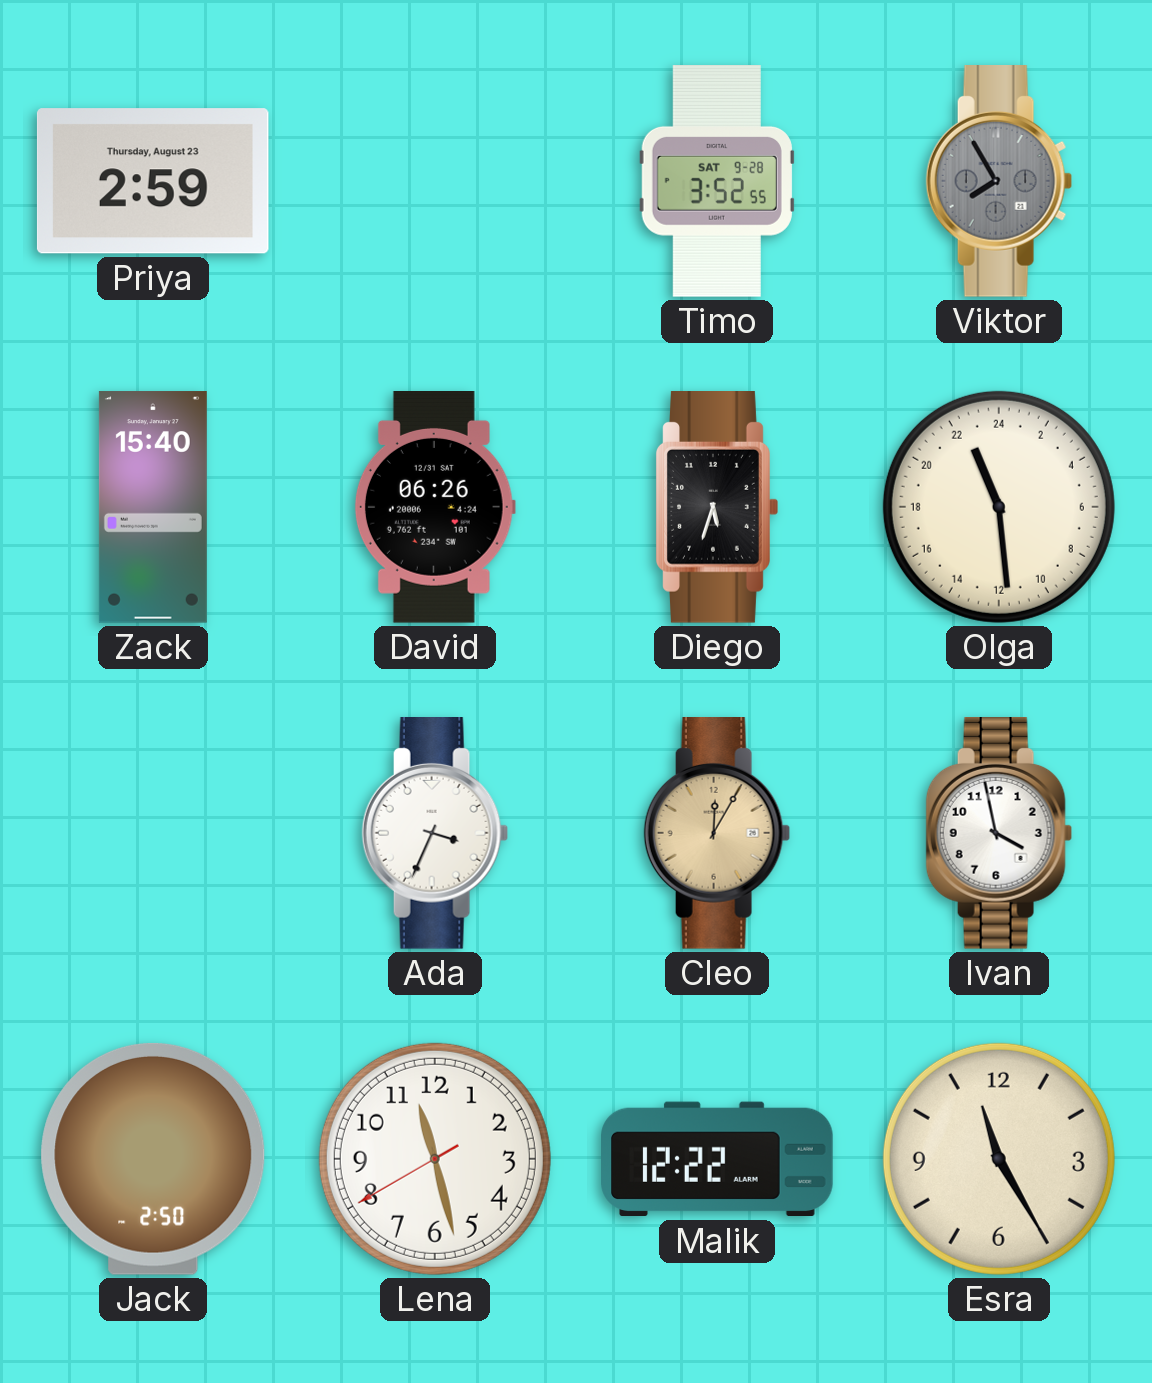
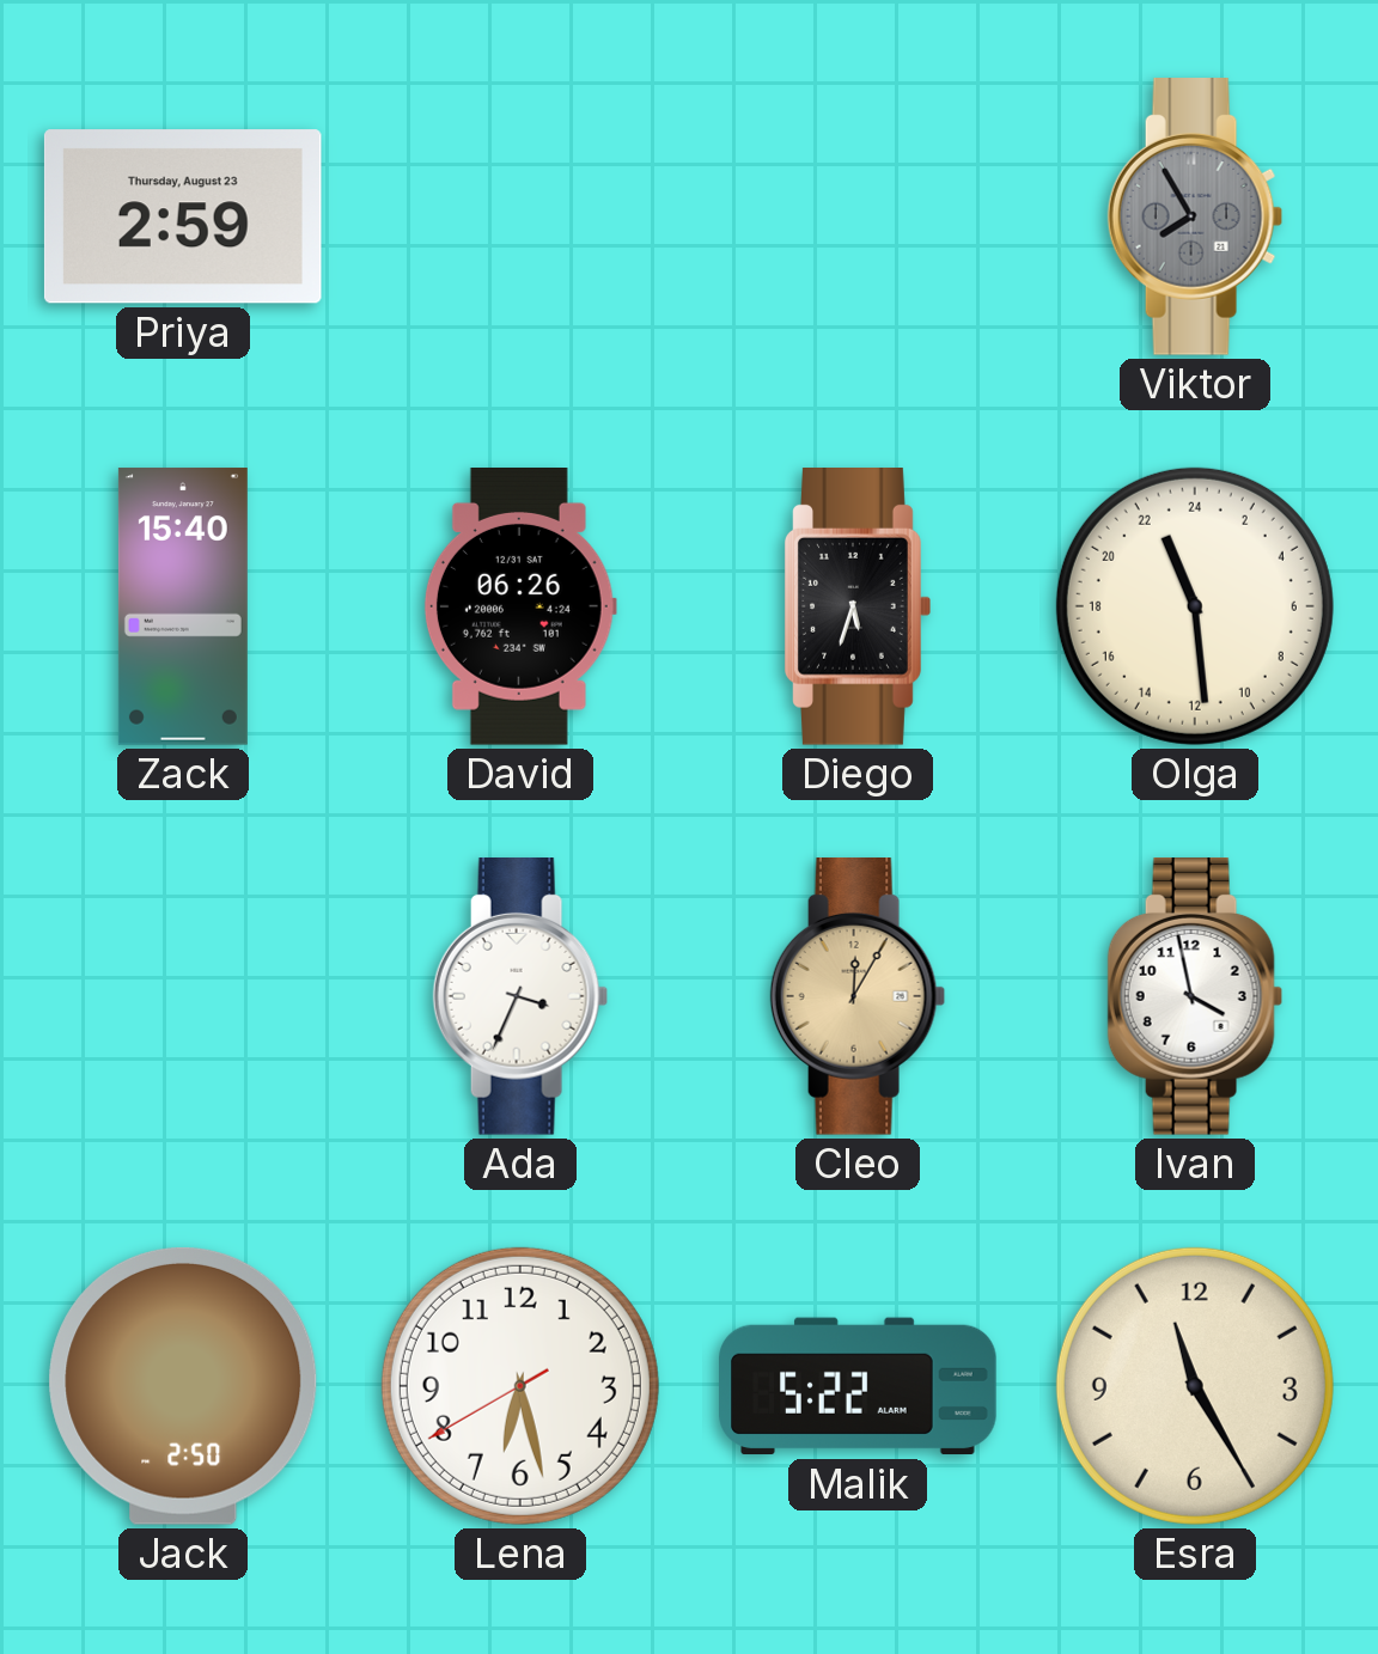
Timo: 3:52 -> none
Lena: 11:27 -> 6:27
Malik: 12:22 -> 5:22
